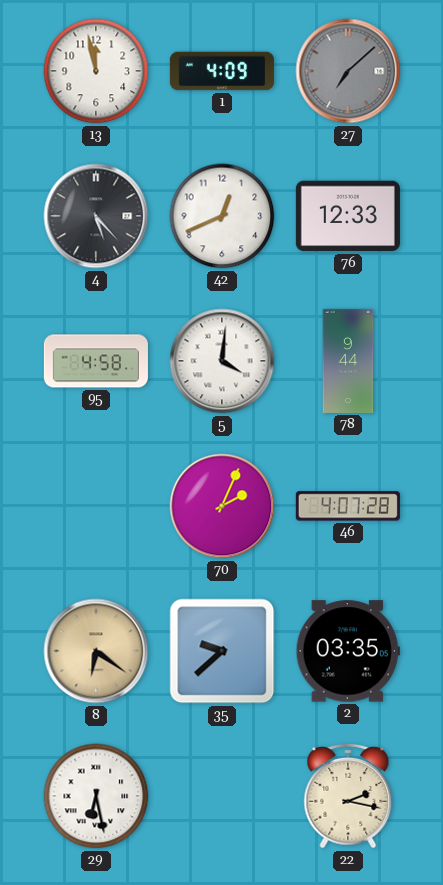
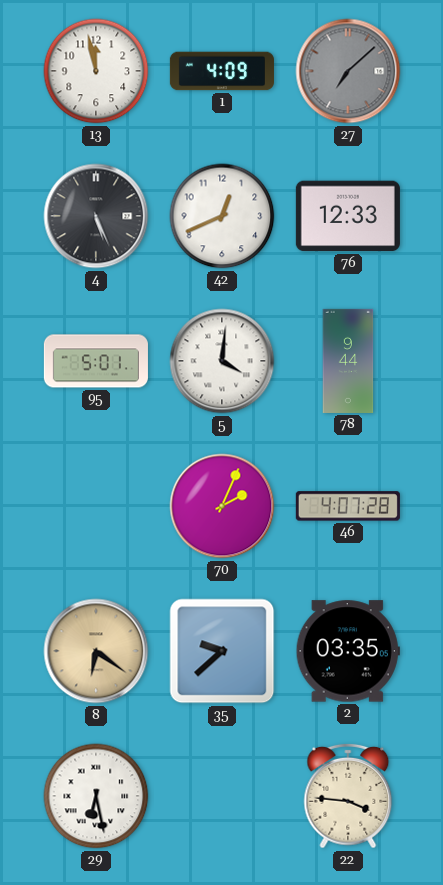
4: 5:23 -> 5:26
95: 4:58 -> 5:01
22: 2:17 -> 3:46
